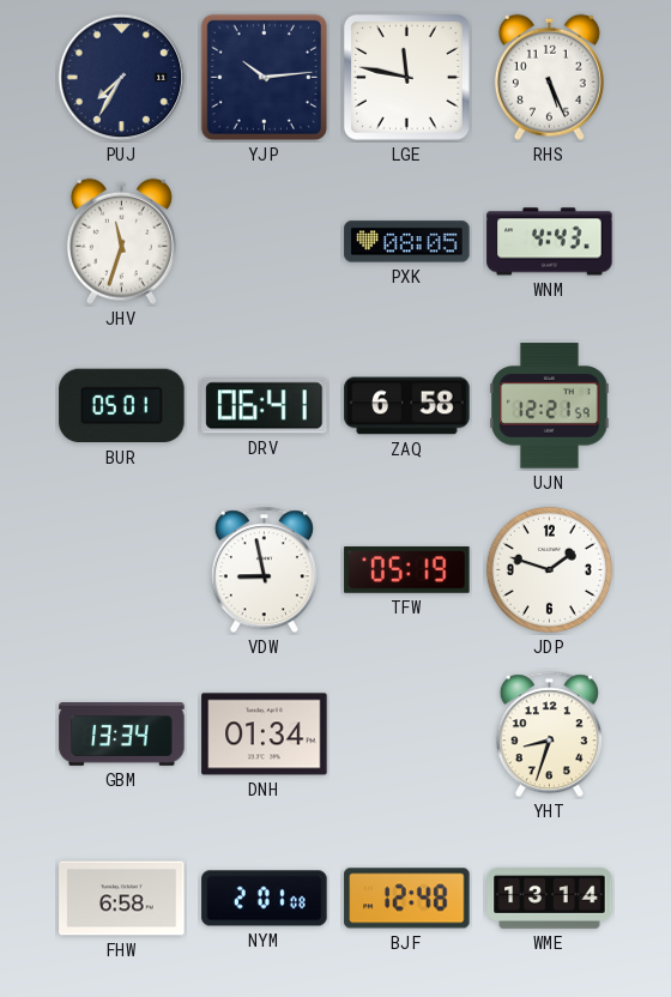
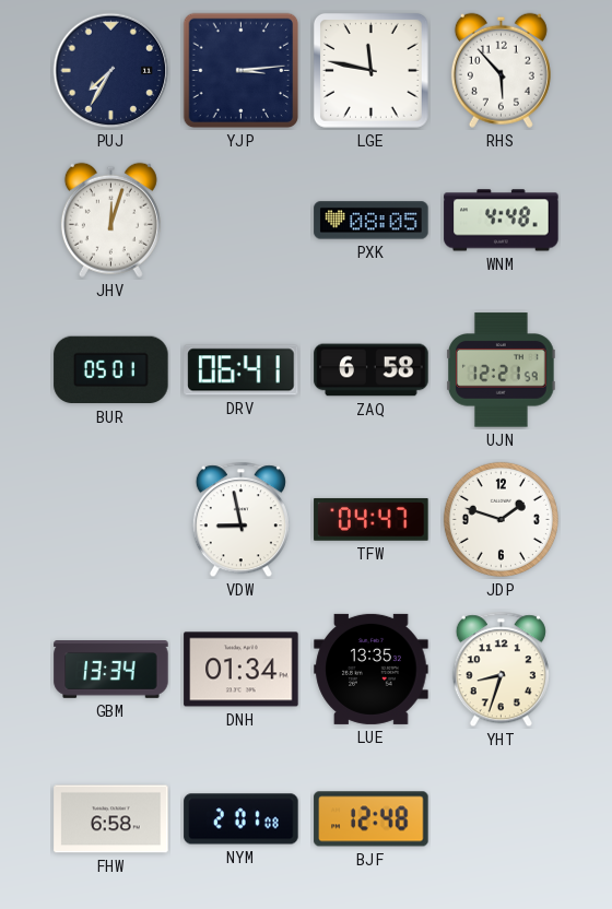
YJP: 10:14 -> 3:14
RHS: 5:26 -> 5:53
JHV: 11:33 -> 12:03
WNM: 4:43 -> 4:48
TFW: 05:19 -> 04:47
LUE: none -> 13:35
WME: 13:14 -> none
